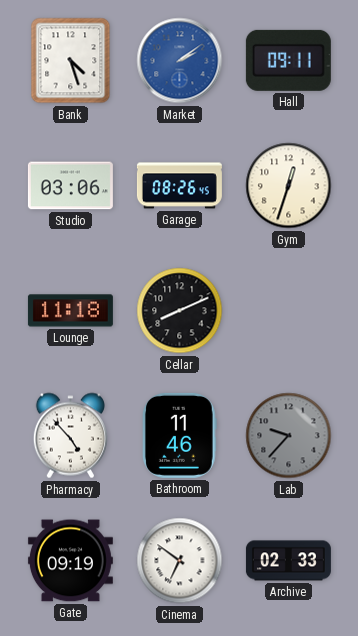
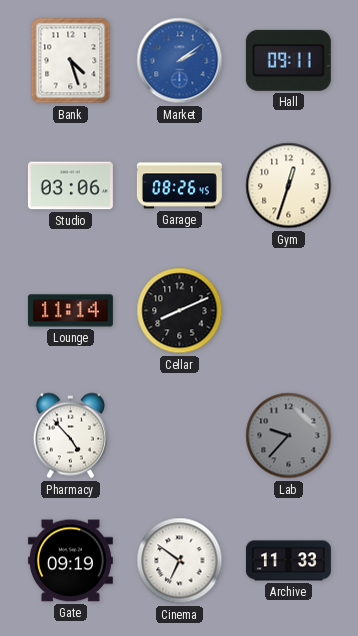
Lounge: 11:18 -> 11:14
Bathroom: 11:46 -> none
Archive: 02:33 -> 11:33
